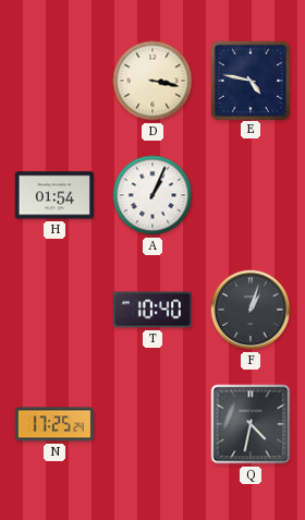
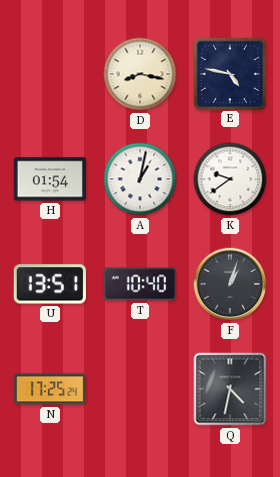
D: 3:17 -> 8:17
A: 1:04 -> 1:02
K: none -> 9:39
U: none -> 13:51
